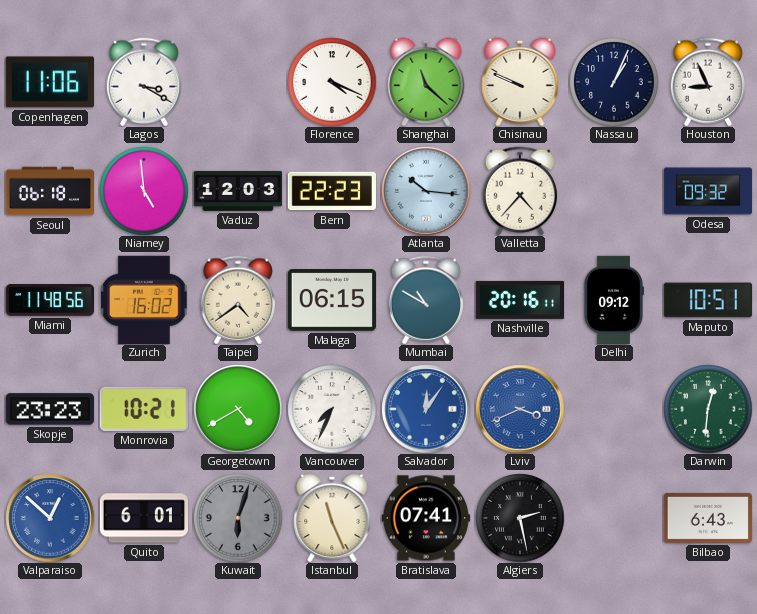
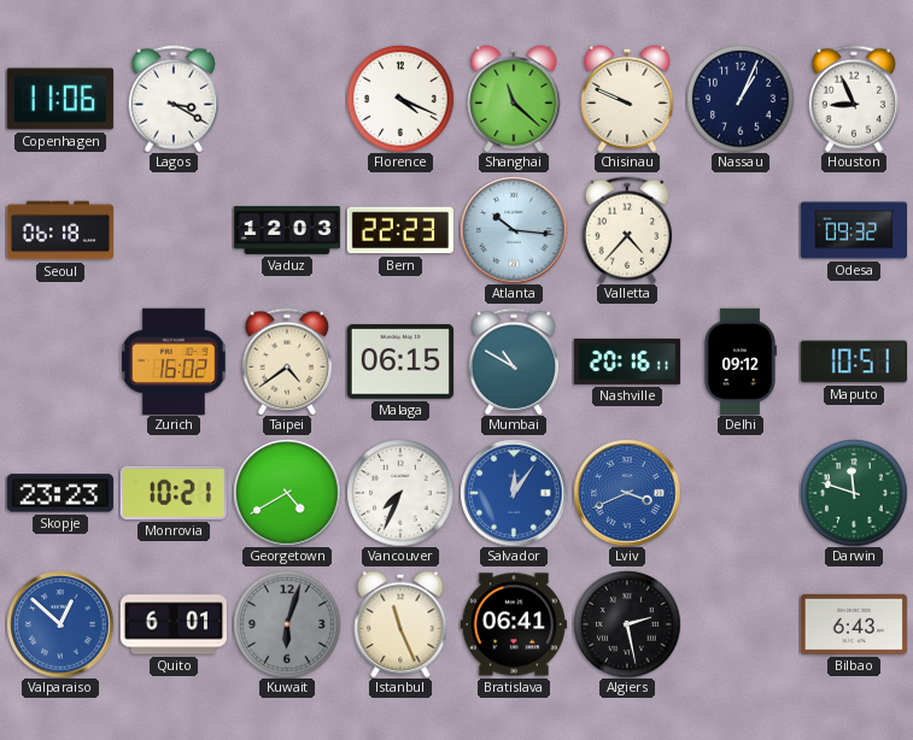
Niamey: 4:59 -> none
Miami: 11:48 -> none
Darwin: 12:31 -> 11:48
Bratislava: 07:41 -> 06:41
